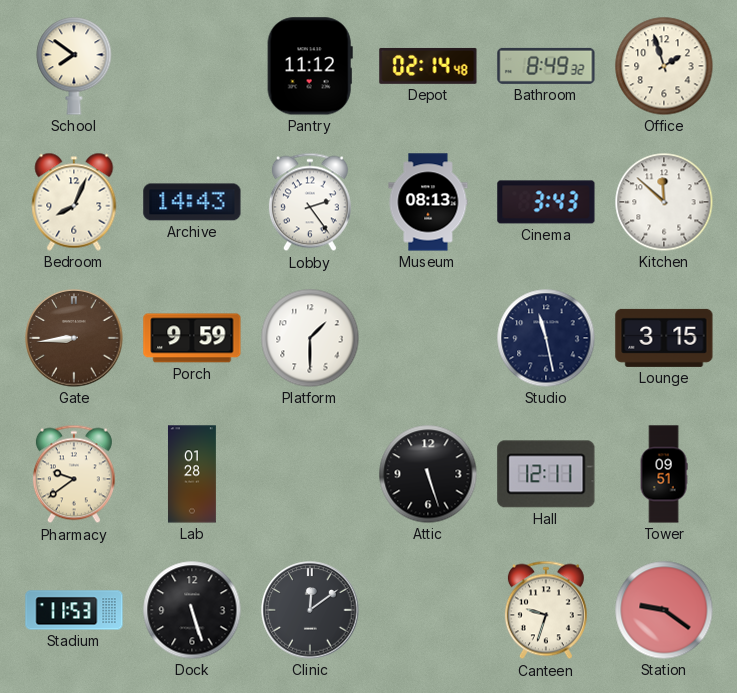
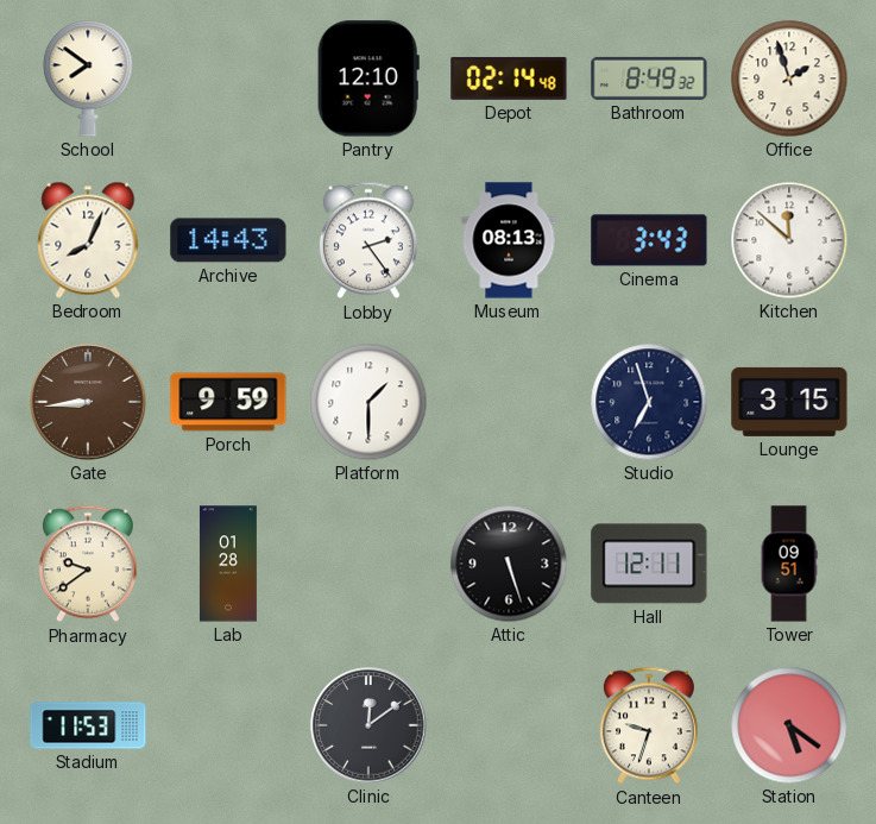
Pantry: 11:12 -> 12:10
Studio: 11:28 -> 6:57
Dock: 5:27 -> none
Station: 9:21 -> 5:21
